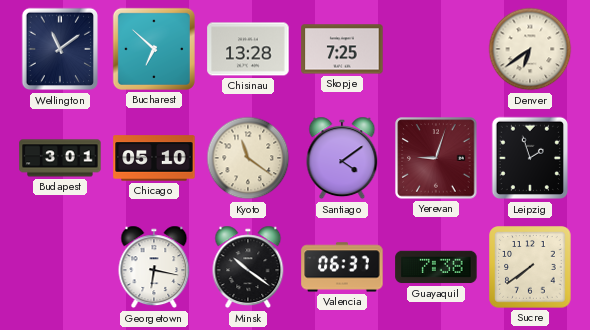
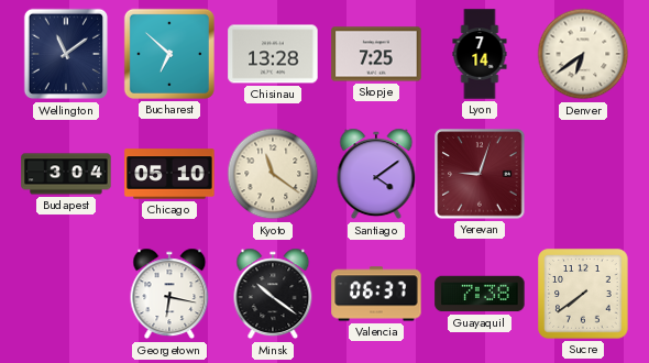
Lyon: none -> 7:14
Budapest: 3:01 -> 3:04
Leipzig: 1:57 -> none
